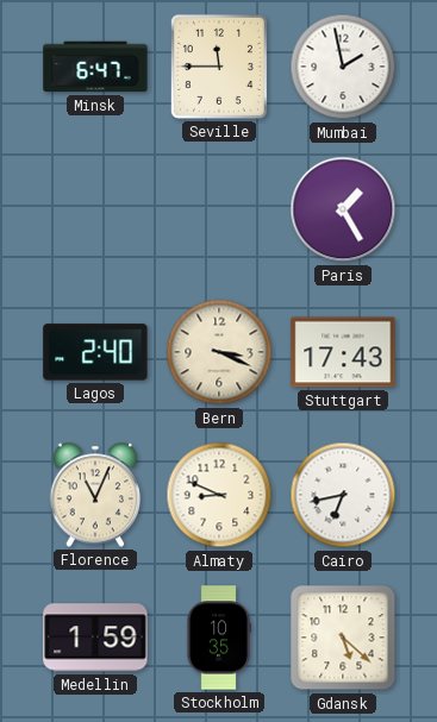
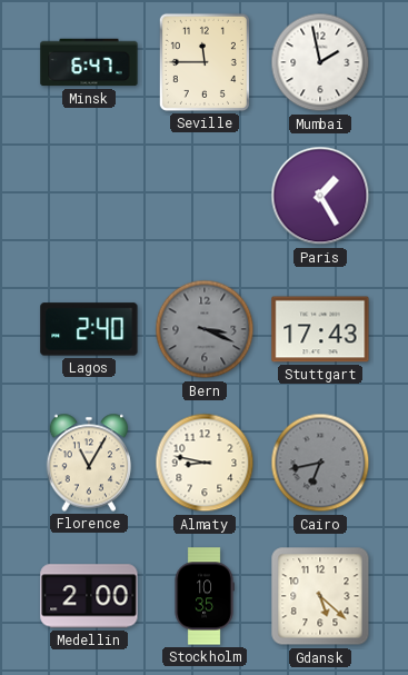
Bern dial: cream -> grey
Florence: 11:04 -> 11:05
Almaty: 8:49 -> 8:47
Cairo dial: white -> grey
Medellin: 1:59 -> 2:00
